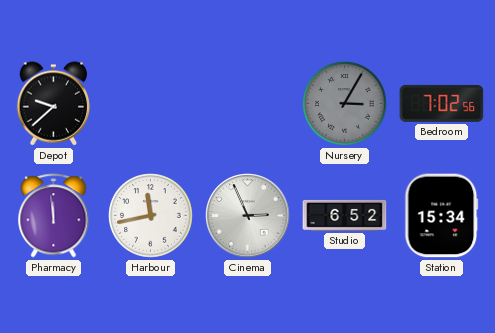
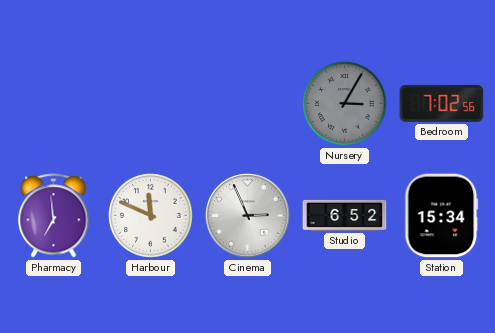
Depot: 9:38 -> none
Pharmacy: 11:59 -> 6:59
Harbour: 11:43 -> 11:49
